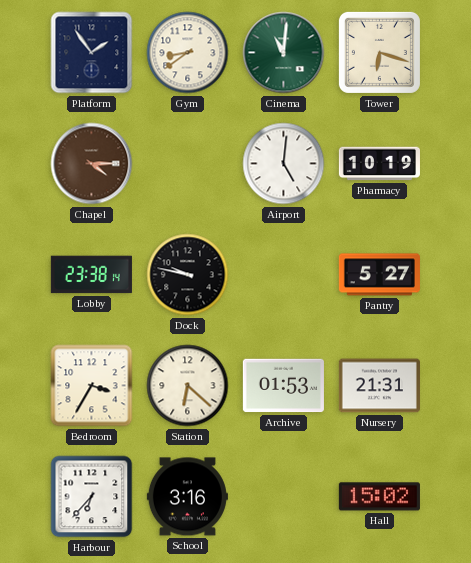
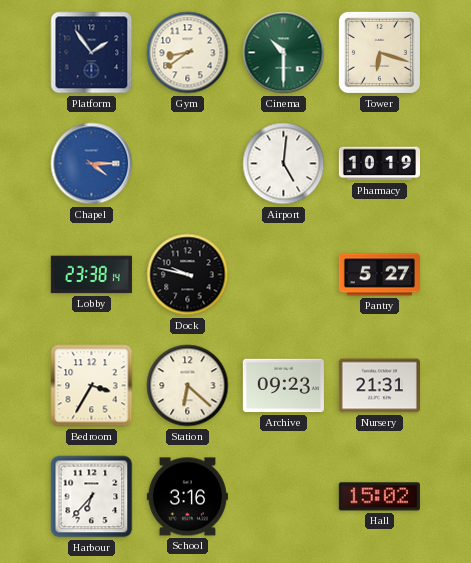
Cinema: 11:01 -> 10:30
Chapel dial: brown -> blue
Archive: 01:53 -> 09:23
